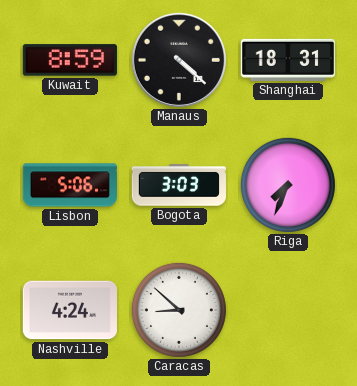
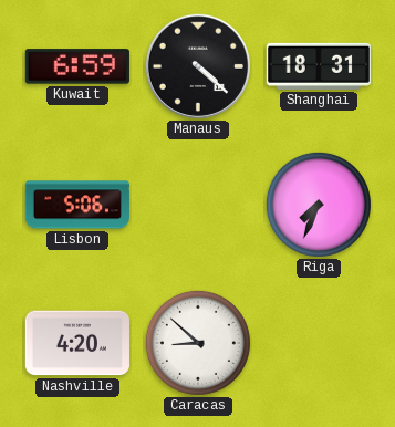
Kuwait: 8:59 -> 6:59
Bogota: 3:03 -> none
Nashville: 4:24 -> 4:20
